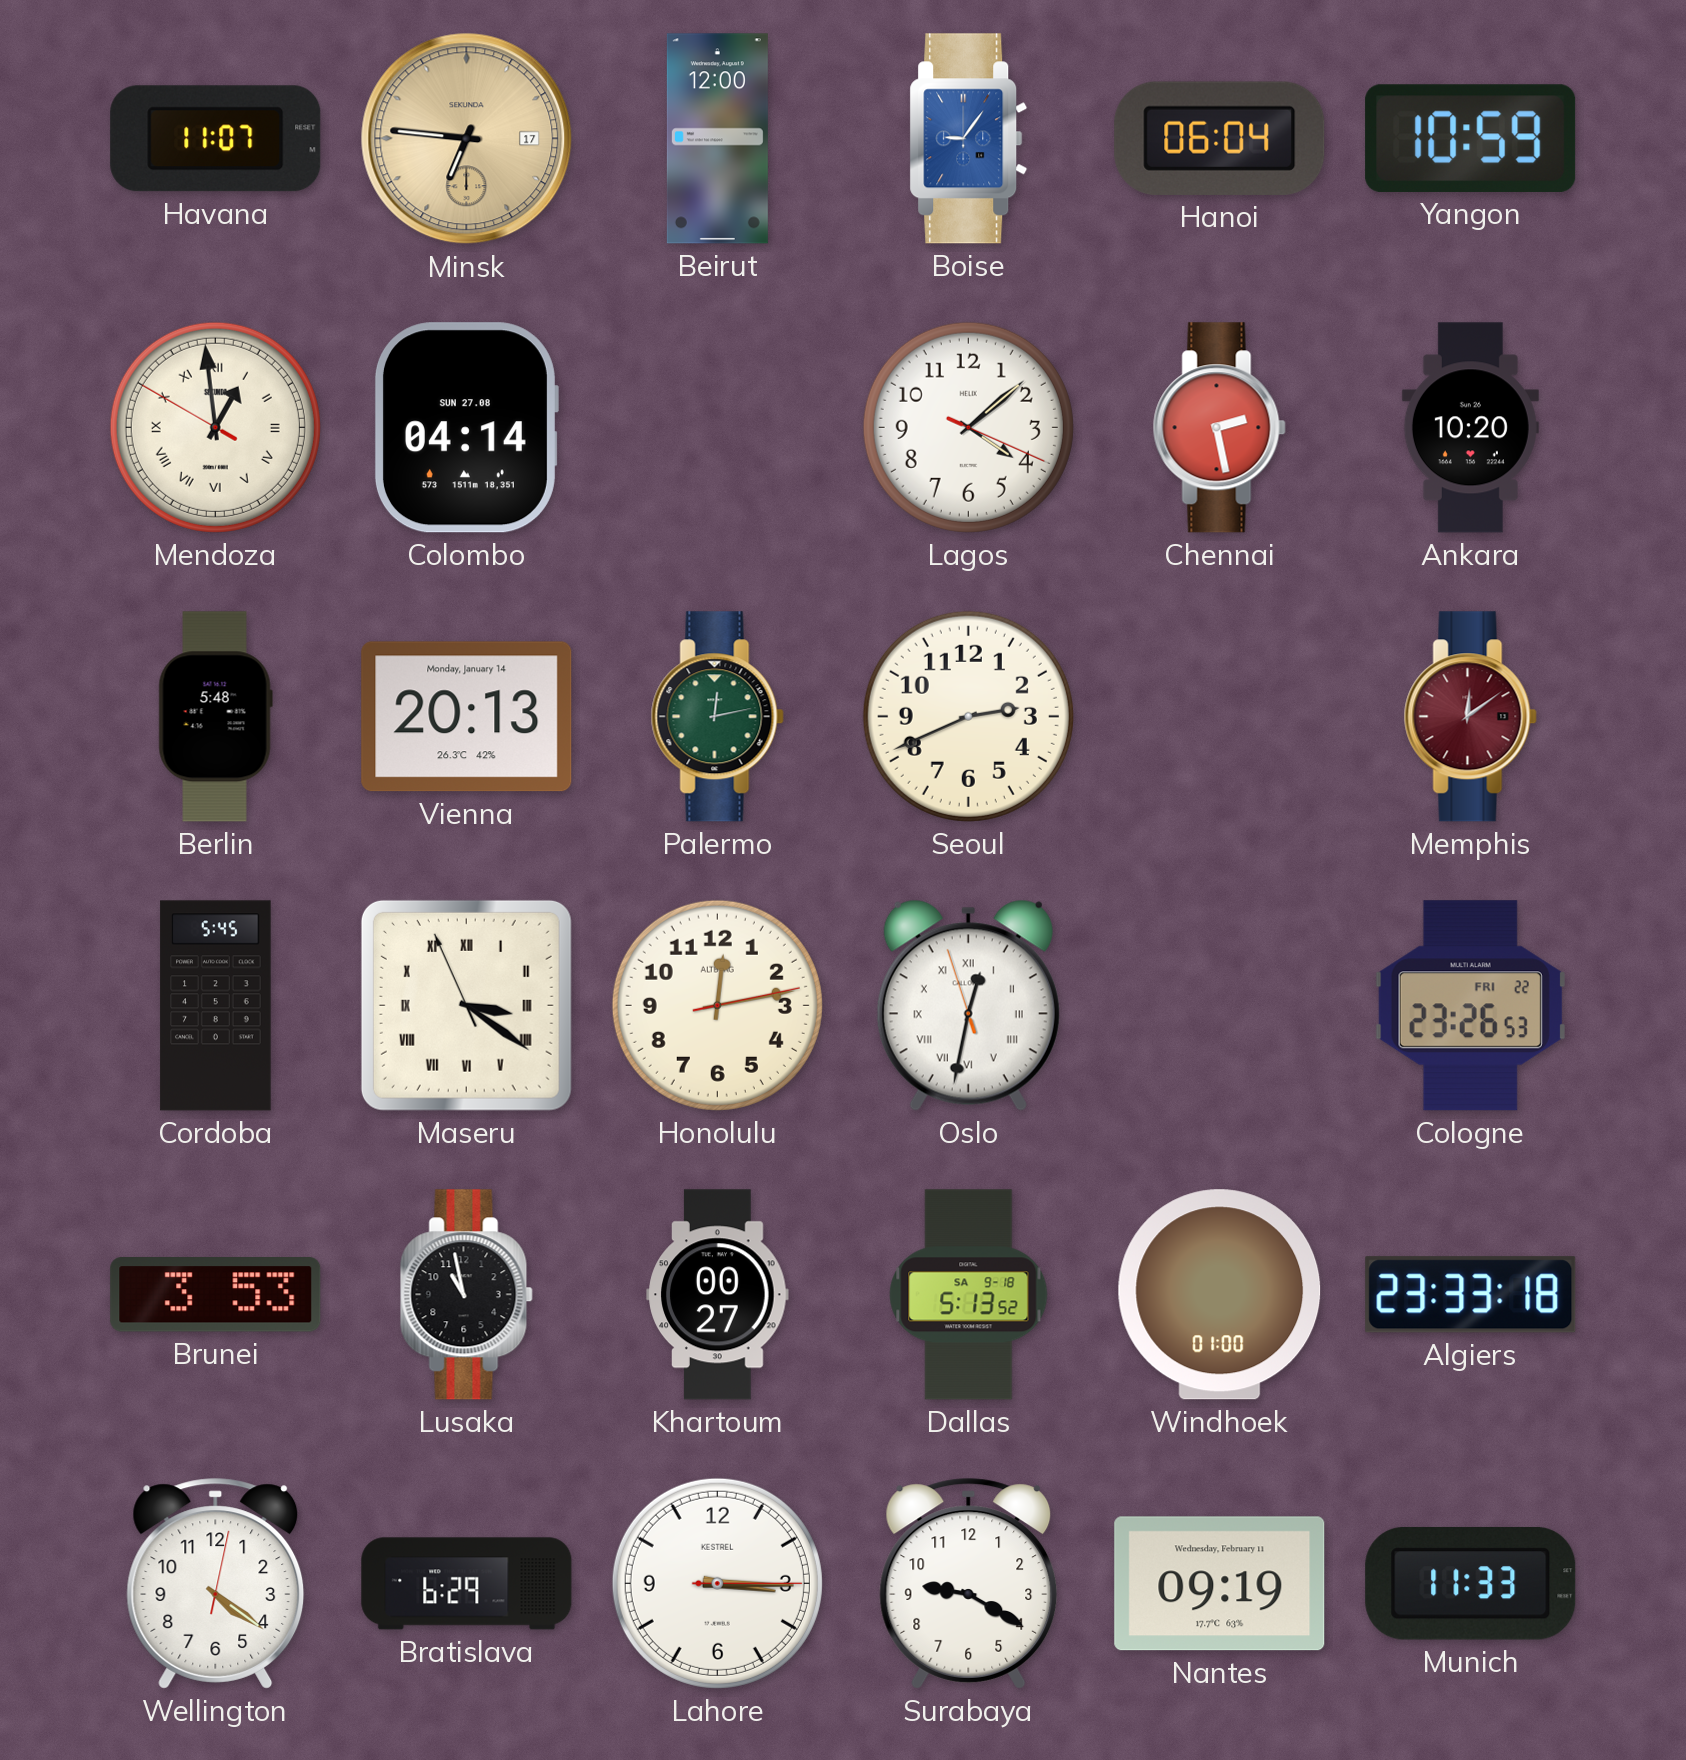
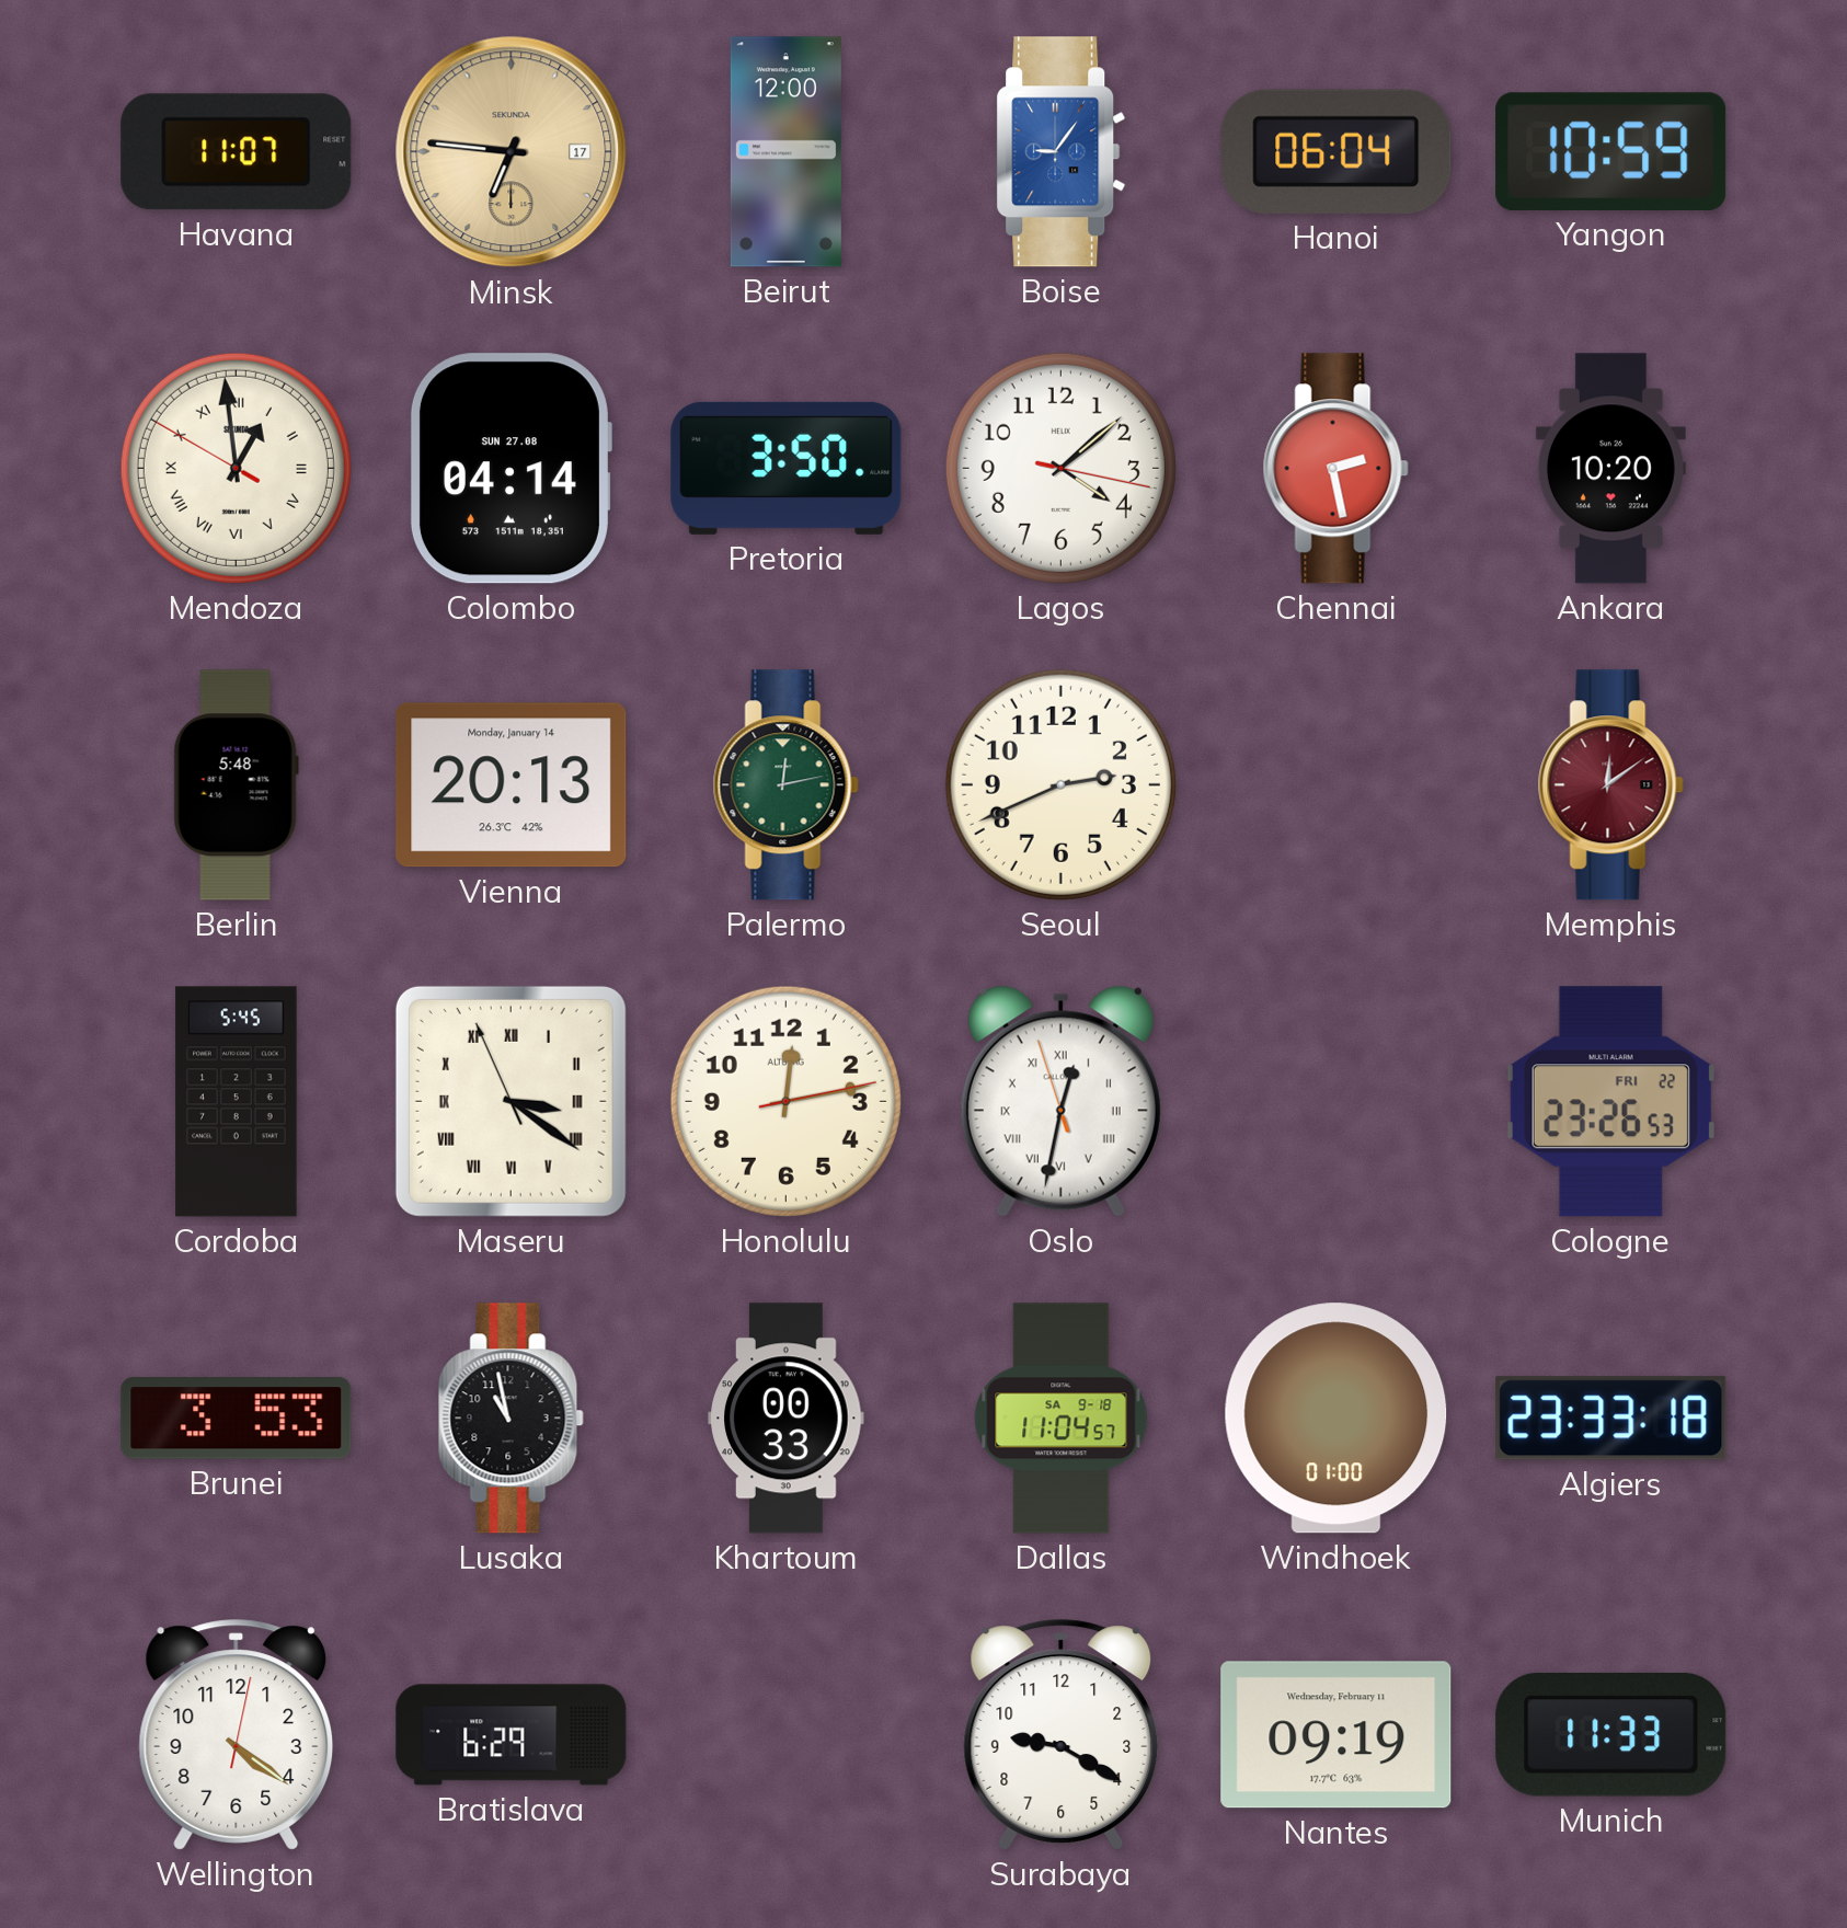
Pretoria: none -> 3:50
Lagos: 4:08:19 -> 4:08:17
Khartoum: 00:27 -> 00:33
Dallas: 5:13 -> 11:04
Lahore: 3:15 -> none
